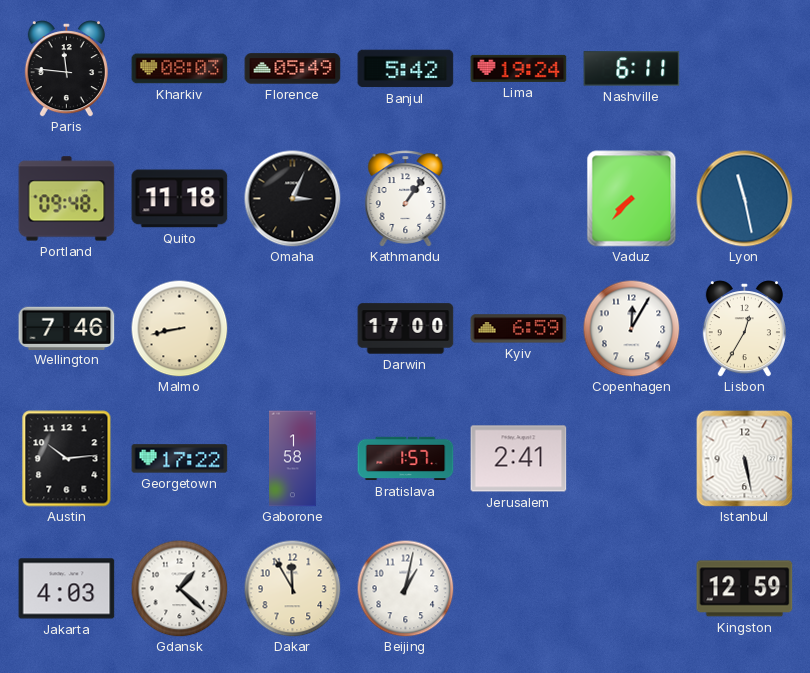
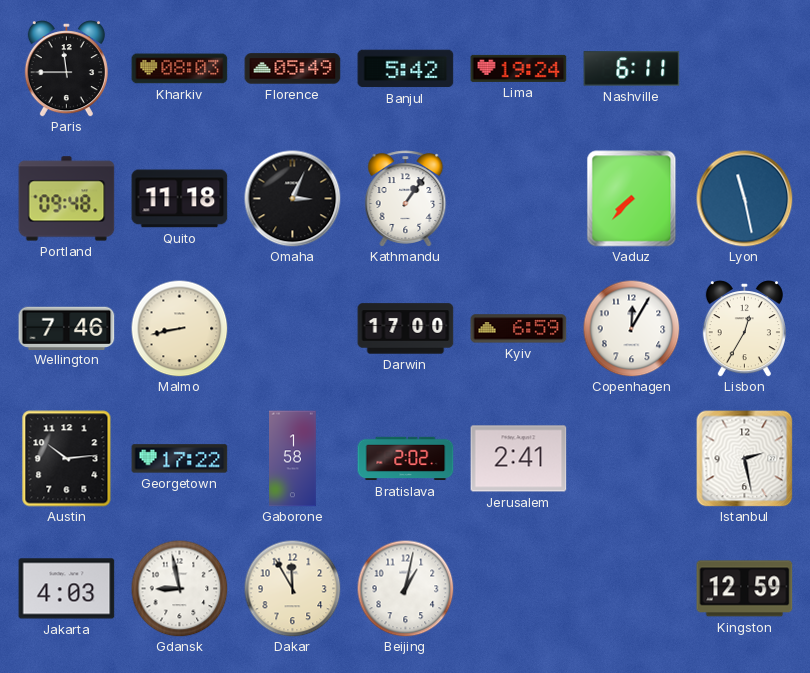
Paris: 11:46 -> 11:45
Bratislava: 1:57 -> 2:02
Istanbul: 5:28 -> 2:28
Gdansk: 1:22 -> 8:58
